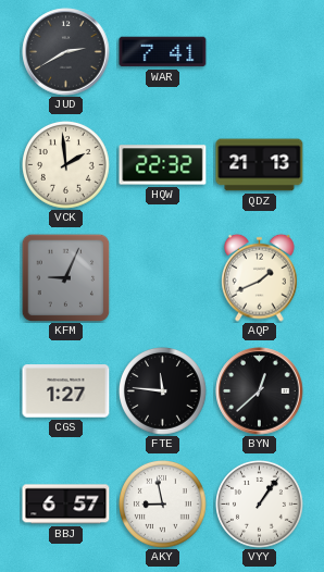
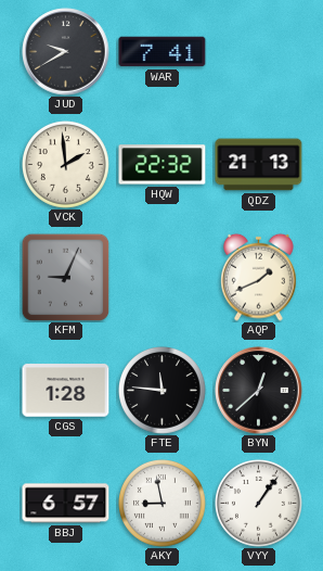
JUD: 2:40 -> 9:40
CGS: 1:27 -> 1:28
